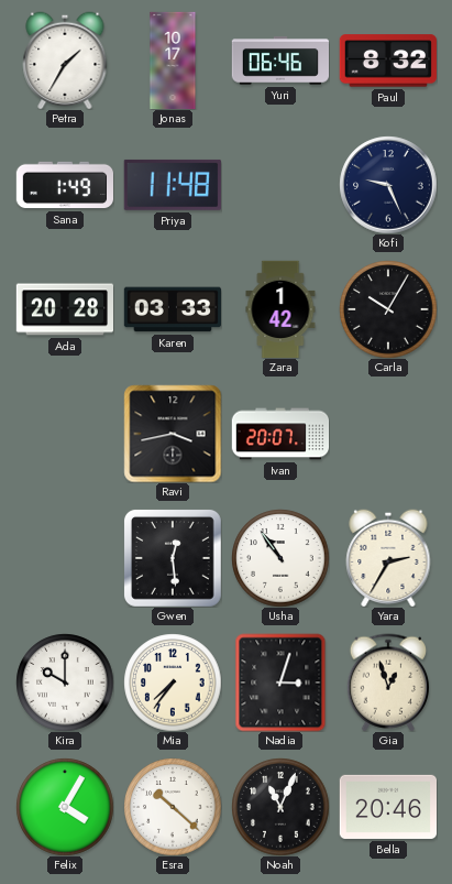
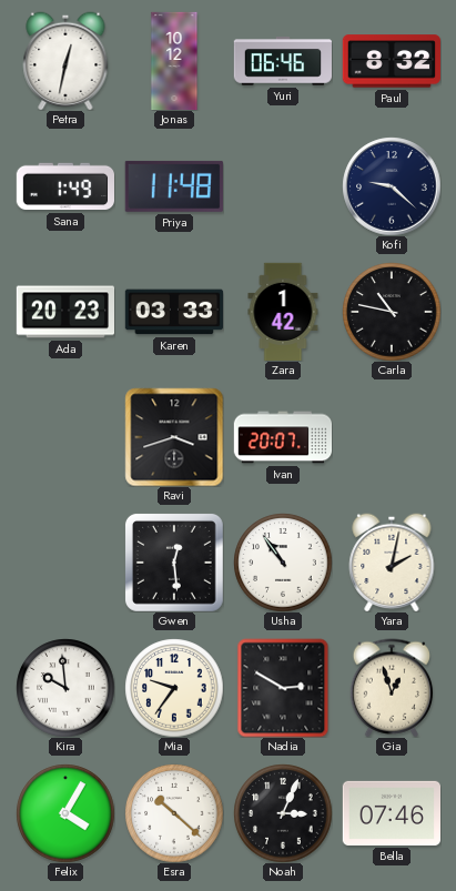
Petra: 1:35 -> 12:32
Jonas: 10:17 -> 10:12
Kofi: 9:26 -> 9:22
Ada: 20:28 -> 20:23
Carla: 10:05 -> 10:47
Ravi: 3:43 -> 3:42
Yara: 2:35 -> 2:02
Kira: 10:00 -> 9:59
Mia: 7:36 -> 9:36
Nadia: 3:03 -> 2:50
Noah: 11:04 -> 3:04
Bella: 20:46 -> 07:46
